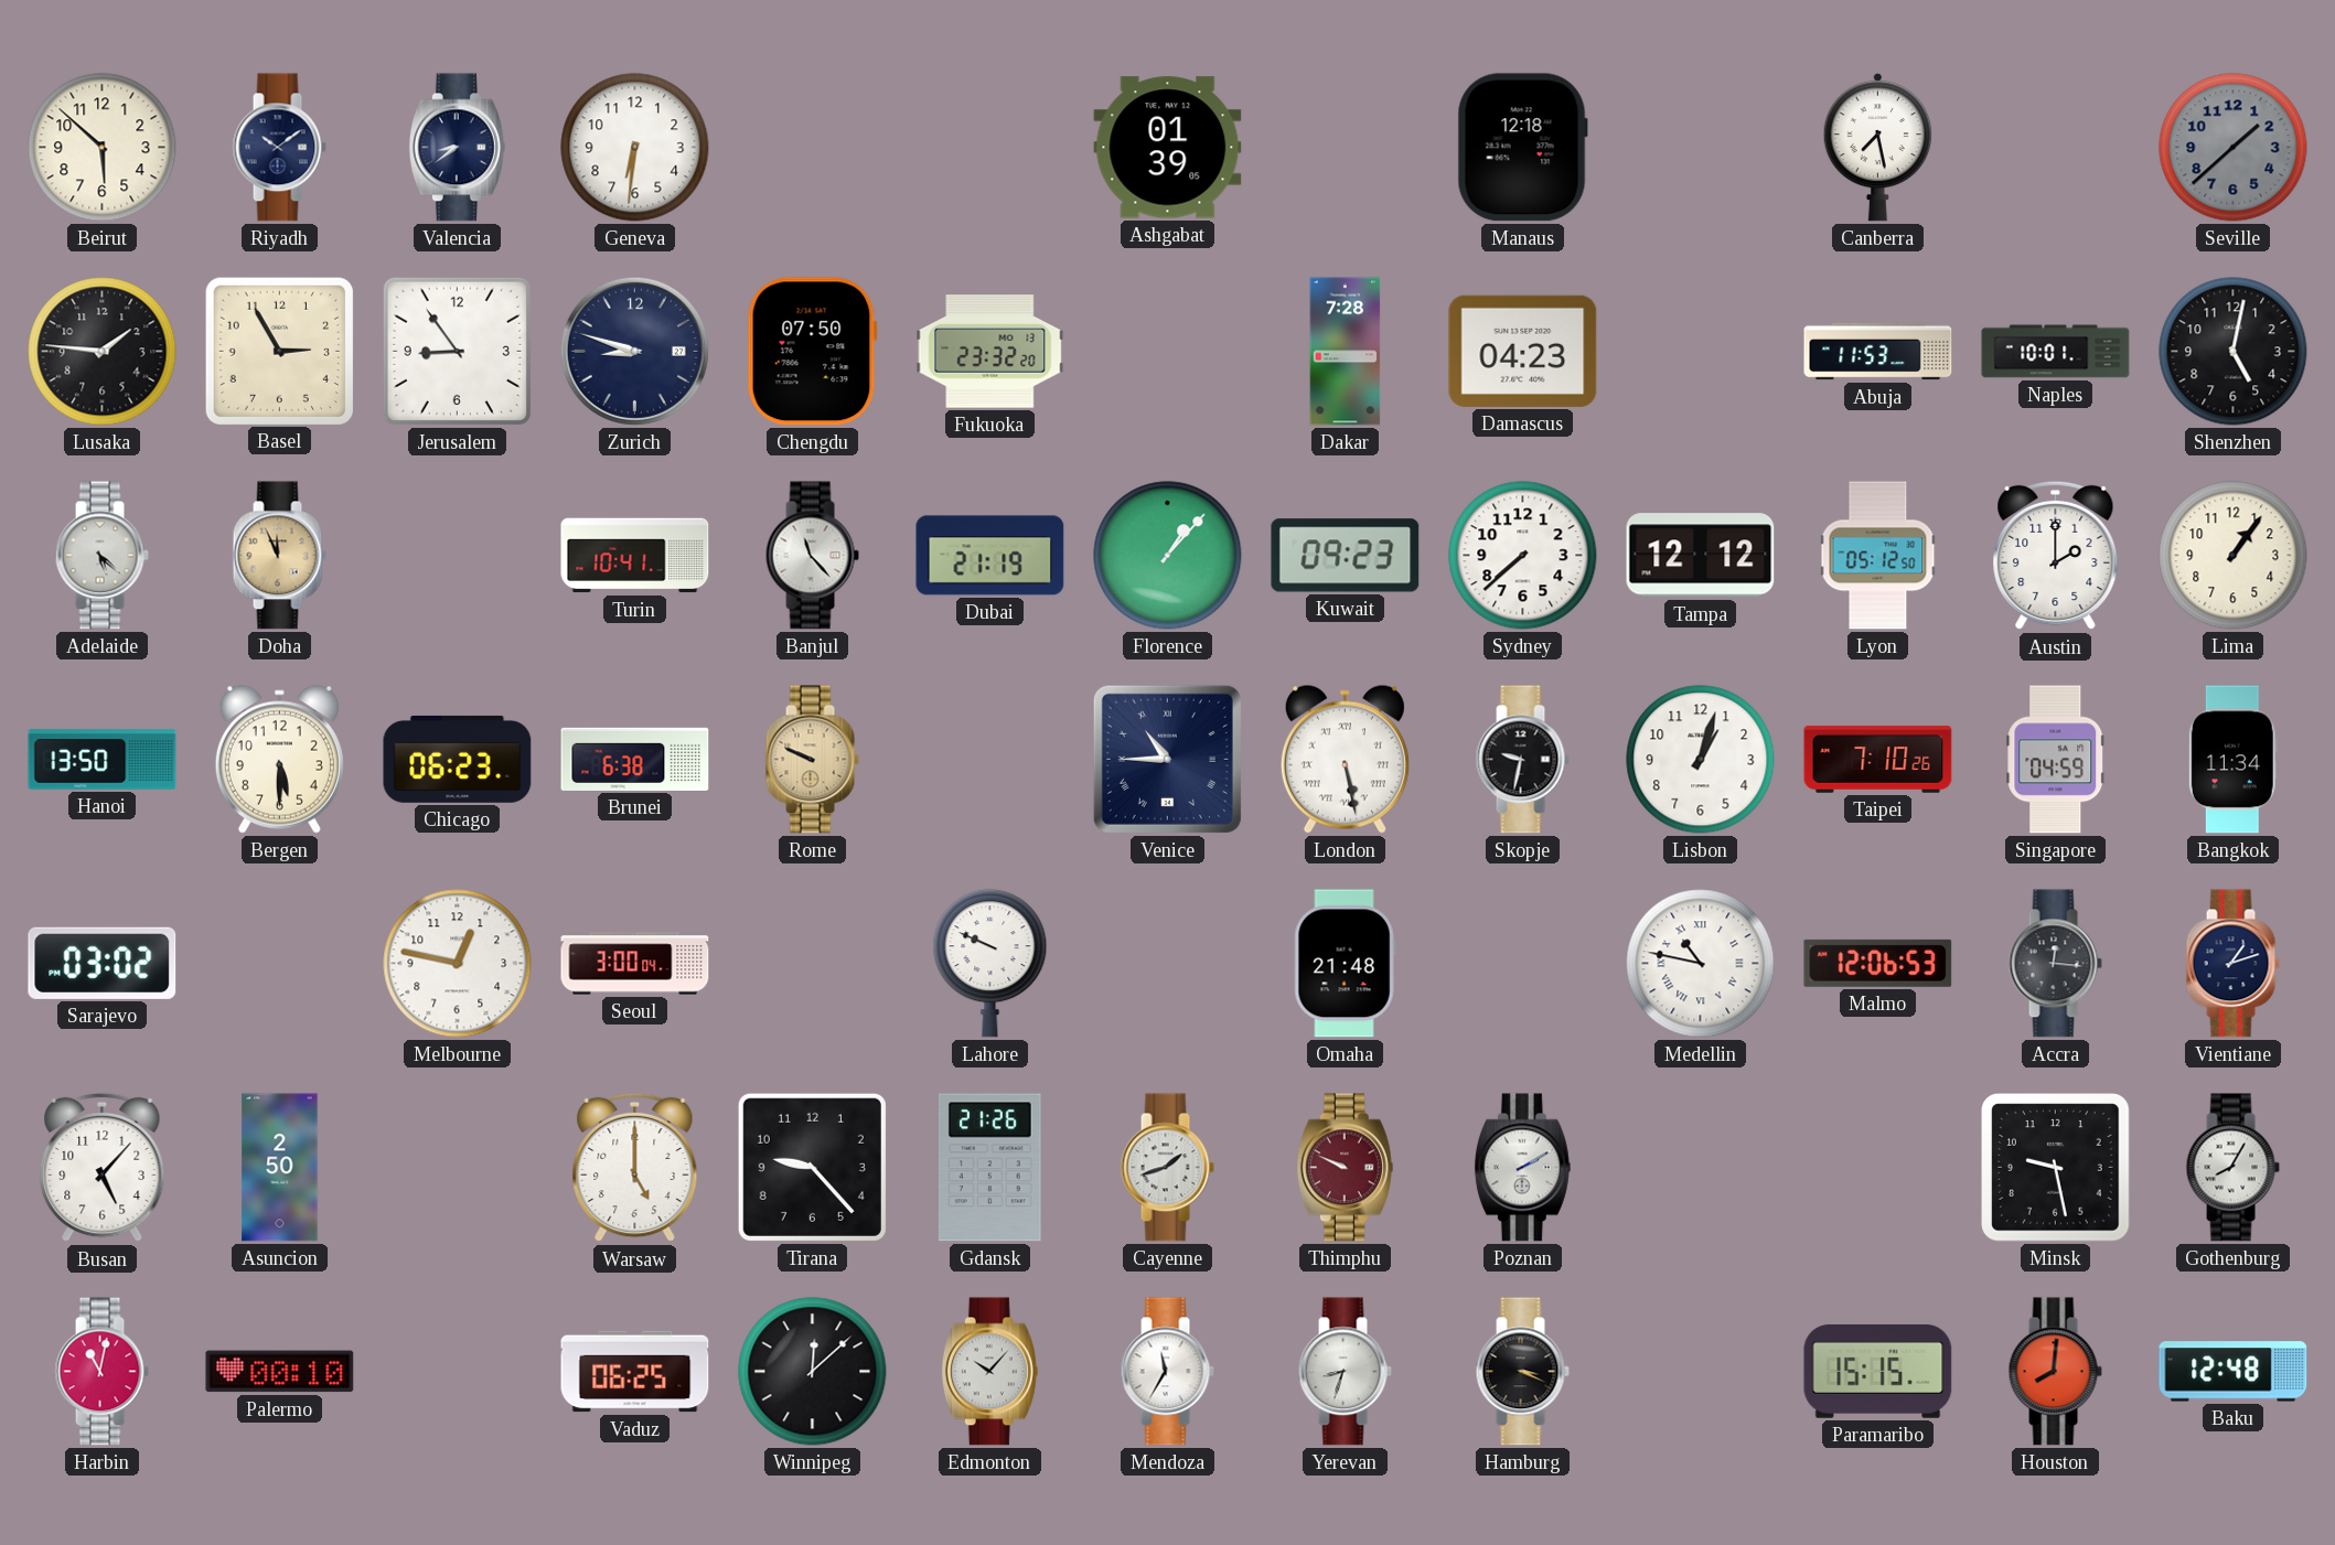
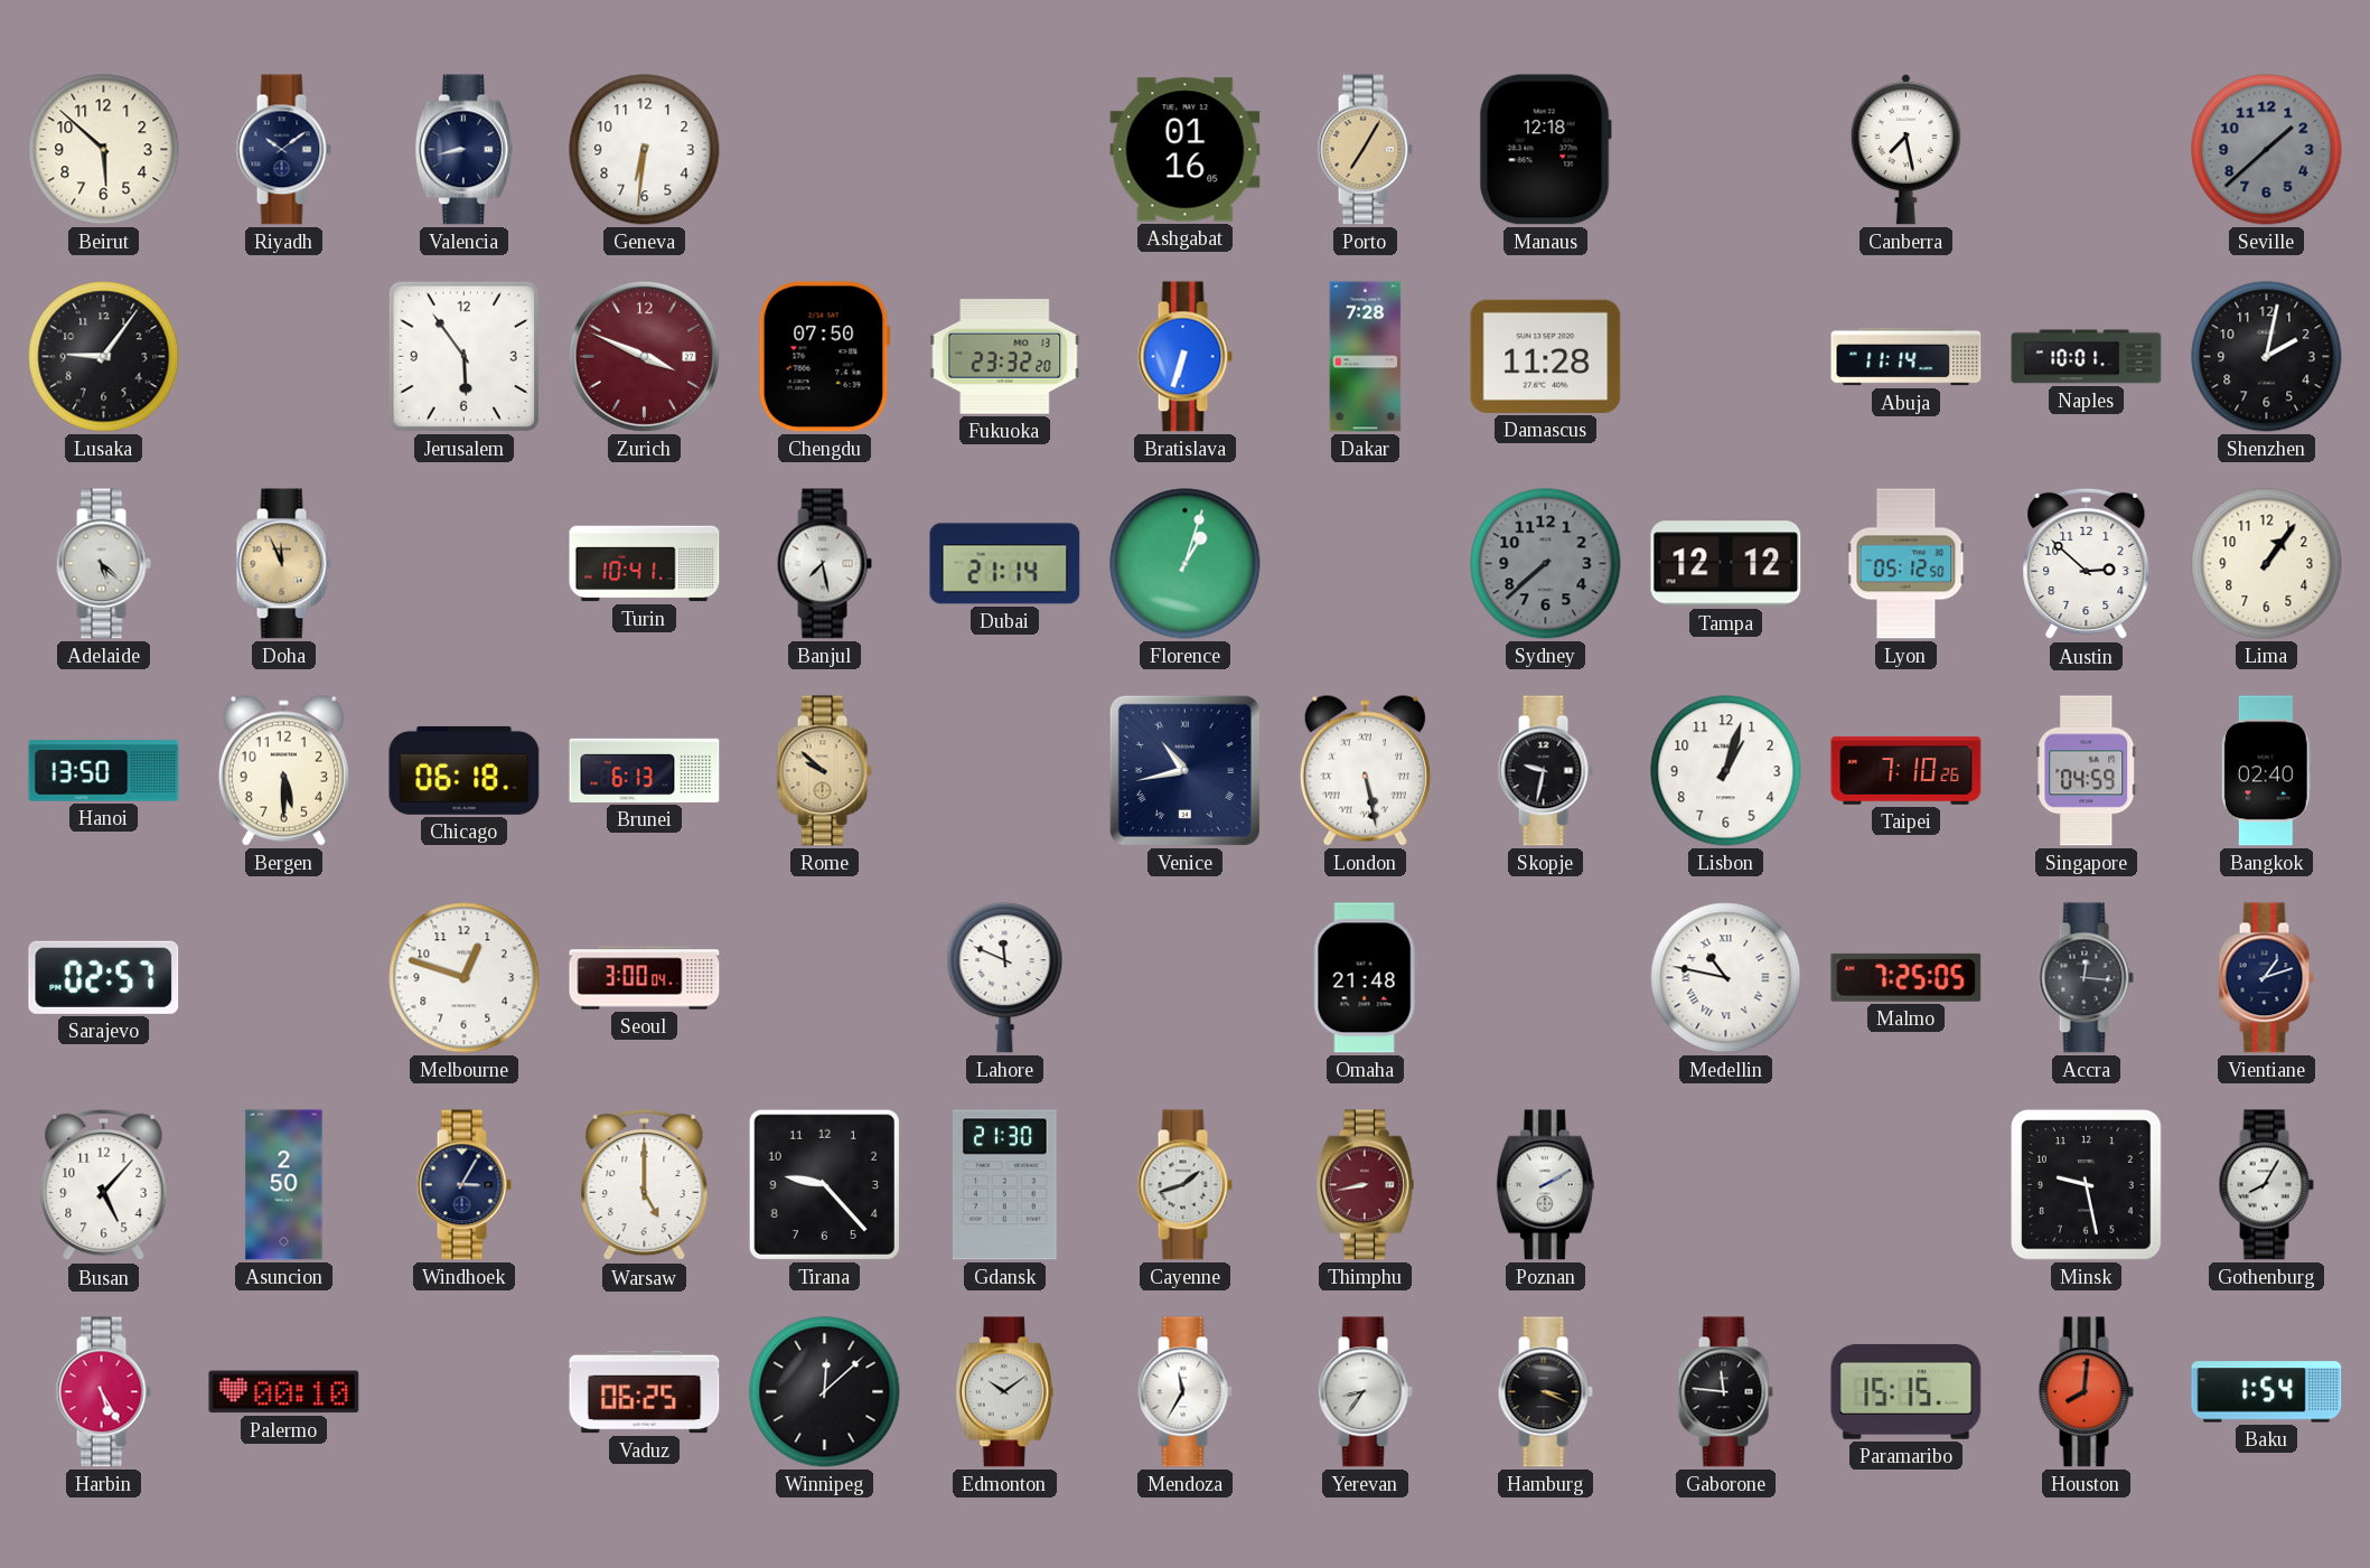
Valencia: 8:39 -> 8:43
Ashgabat: 01:39 -> 01:16
Porto: none -> 7:05
Lusaka: 1:46 -> 9:06
Basel: 2:55 -> none
Jerusalem: 8:54 -> 5:54
Zurich: 8:48 -> 3:49
Zurich dial: navy -> burgundy
Bratislava: none -> 6:33
Damascus: 04:23 -> 11:28
Abuja: 11:53 -> 11:14
Shenzhen: 5:02 -> 2:02
Banjul: 11:23 -> 7:28
Dubai: 21:19 -> 21:14
Florence: 1:07 -> 1:03
Kuwait: 09:23 -> none
Sydney dial: white -> grey
Austin: 2:00 -> 2:52
Chicago: 06:23 -> 06:18
Brunei: 6:38 -> 6:13
Rome: 9:49 -> 9:52
Venice: 10:45 -> 10:43
Bangkok: 11:34 -> 02:40
Sarajevo: 03:02 -> 02:57
Melbourne: 12:47 -> 12:48
Lahore: 9:49 -> 11:49
Malmo: 12:06 -> 7:25
Windhoek: none -> 3:05
Gdansk: 21:26 -> 21:30
Thimphu: 9:49 -> 8:43
Harbin: 11:02 -> 5:25
Edmonton: 10:07 -> 10:09
Yerevan: 8:33 -> 8:36
Gaborone: none -> 11:46
Baku: 12:48 -> 1:54
